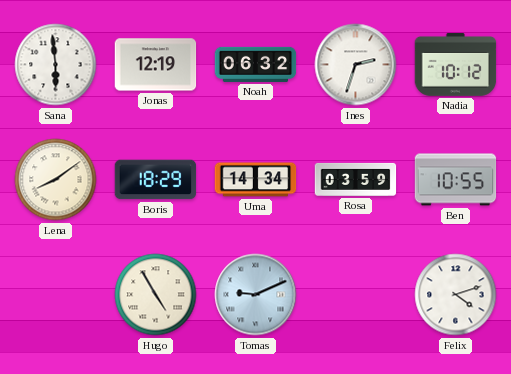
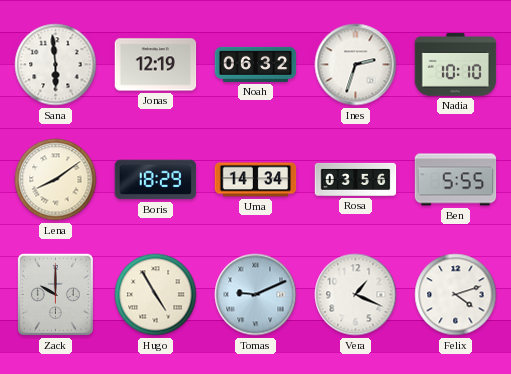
Nadia: 10:12 -> 10:10
Rosa: 03:59 -> 03:56
Ben: 10:55 -> 5:55
Zack: none -> 10:00
Vera: none -> 1:19
